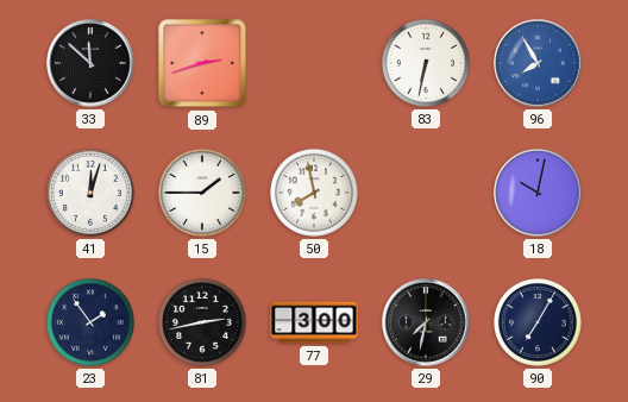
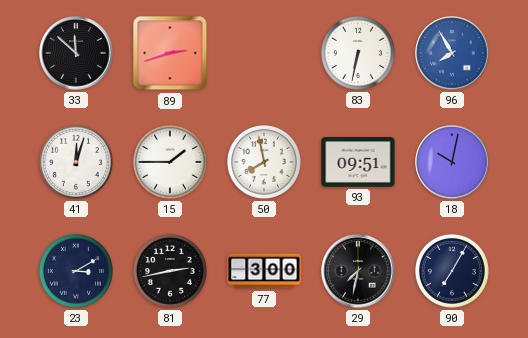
93: none -> 09:51
23: 1:54 -> 3:10
